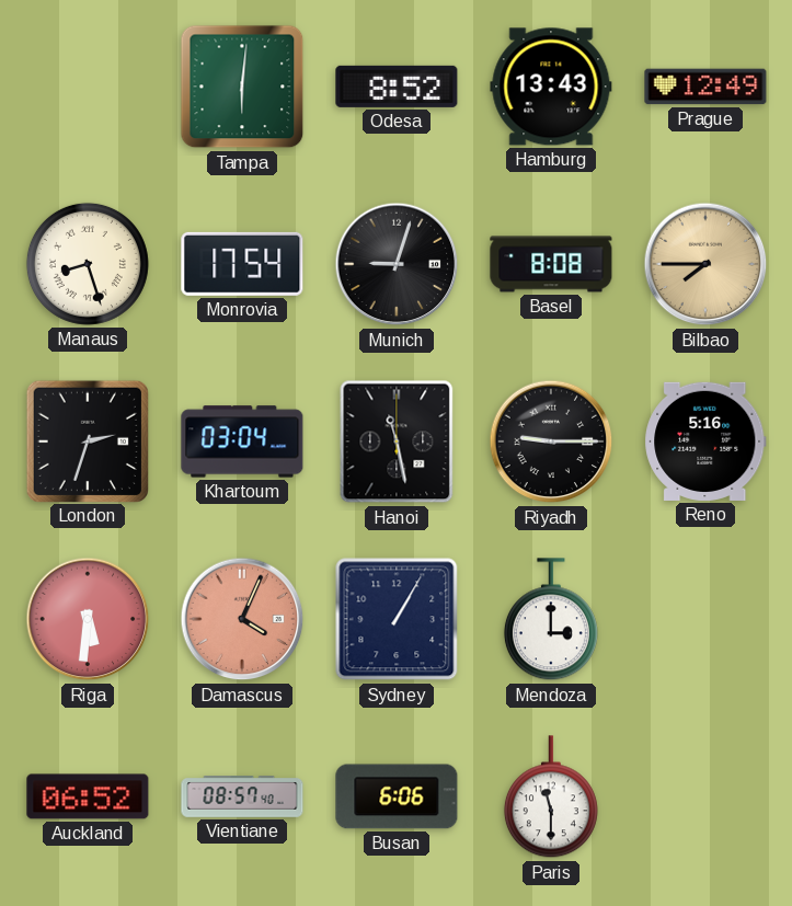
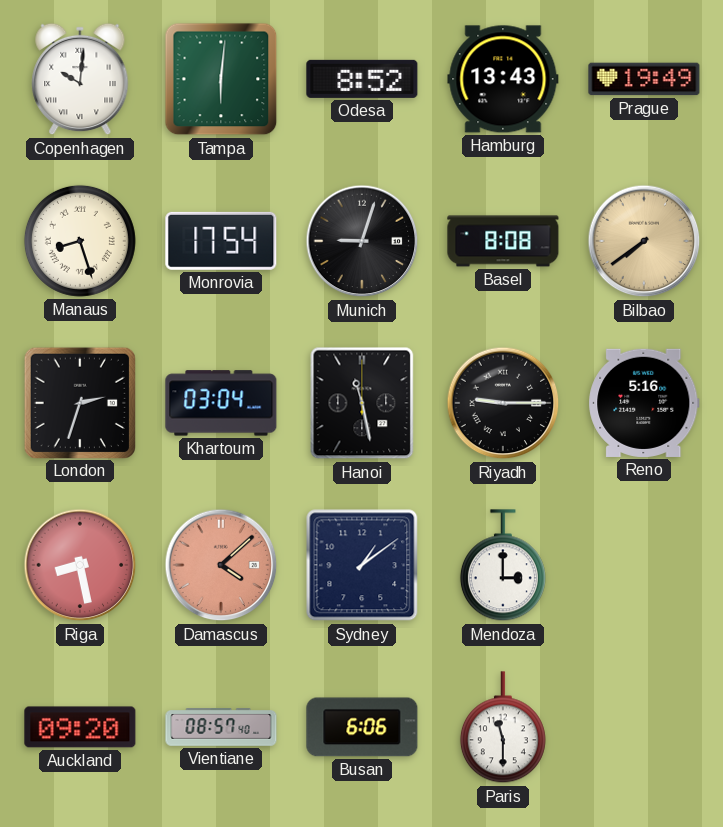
Copenhagen: none -> 10:01
Prague: 12:49 -> 19:49
Bilbao: 7:45 -> 7:39
Riga: 5:31 -> 8:28
Damascus: 4:04 -> 4:08
Sydney: 1:05 -> 1:09
Auckland: 06:52 -> 09:20
